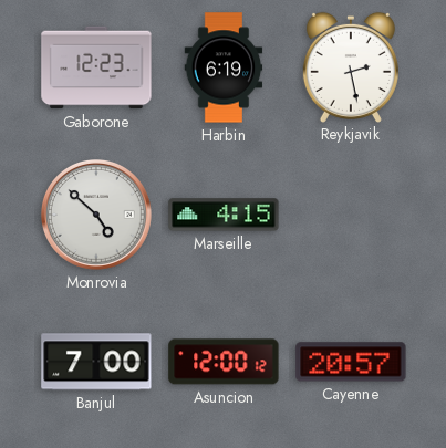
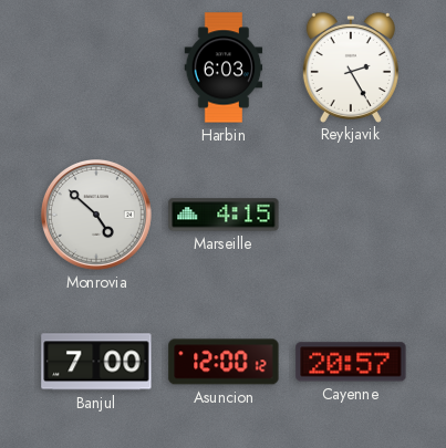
Gaborone: 12:23 -> none
Harbin: 6:19 -> 6:03
Reykjavik: 2:28 -> 2:25
